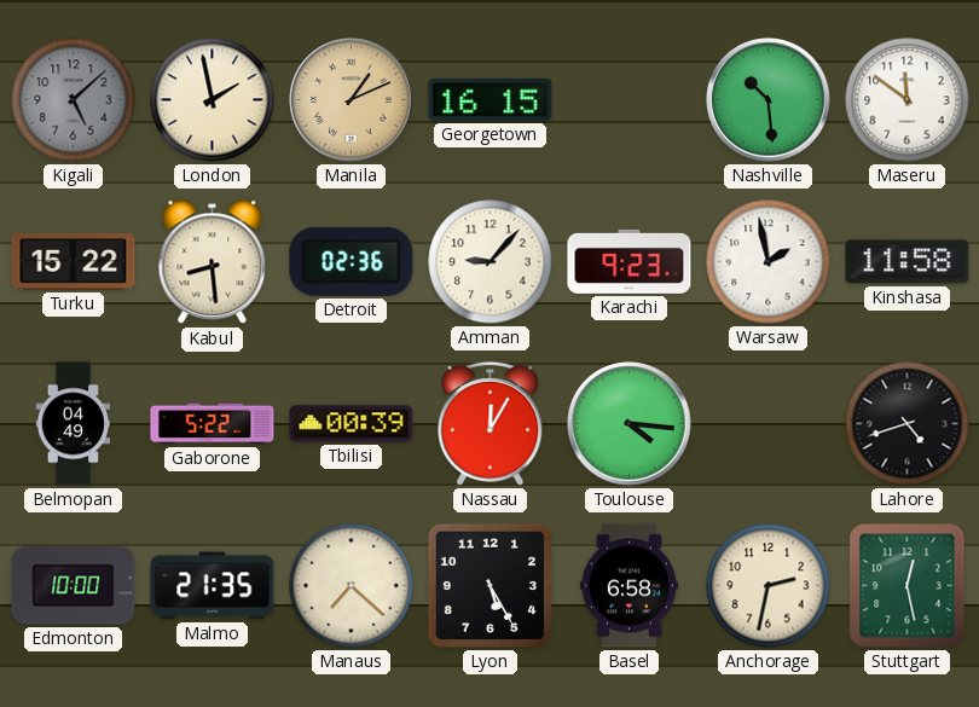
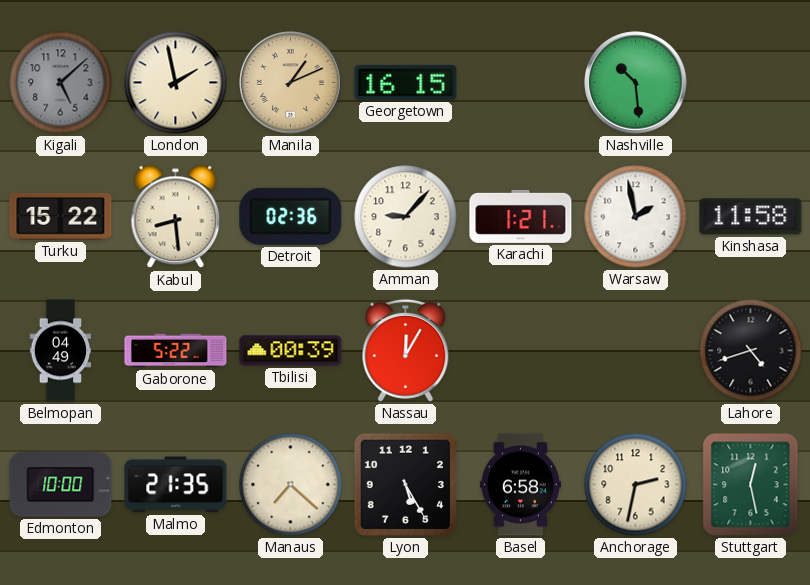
Maseru: 11:51 -> none
Karachi: 9:23 -> 1:21
Toulouse: 4:16 -> none
